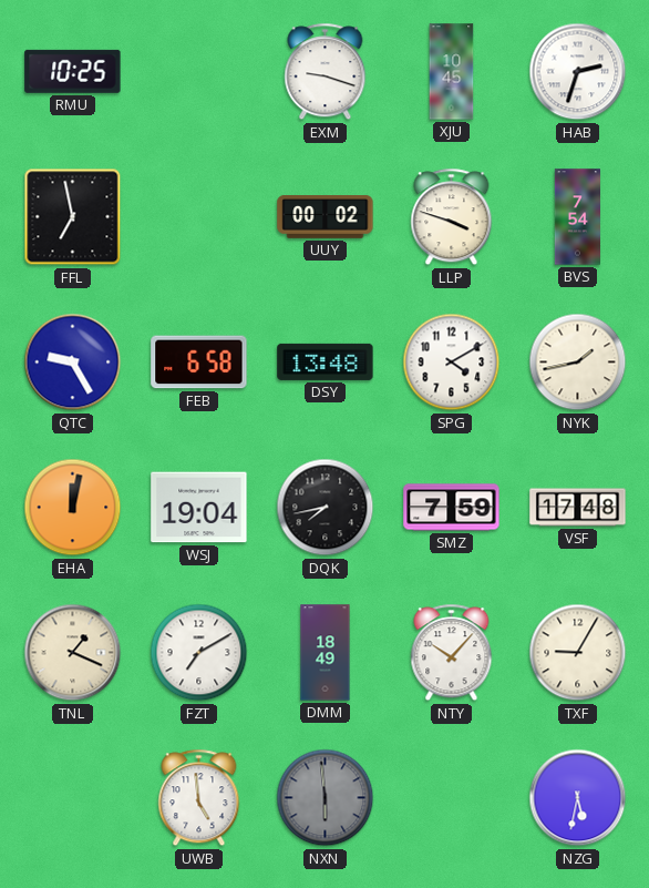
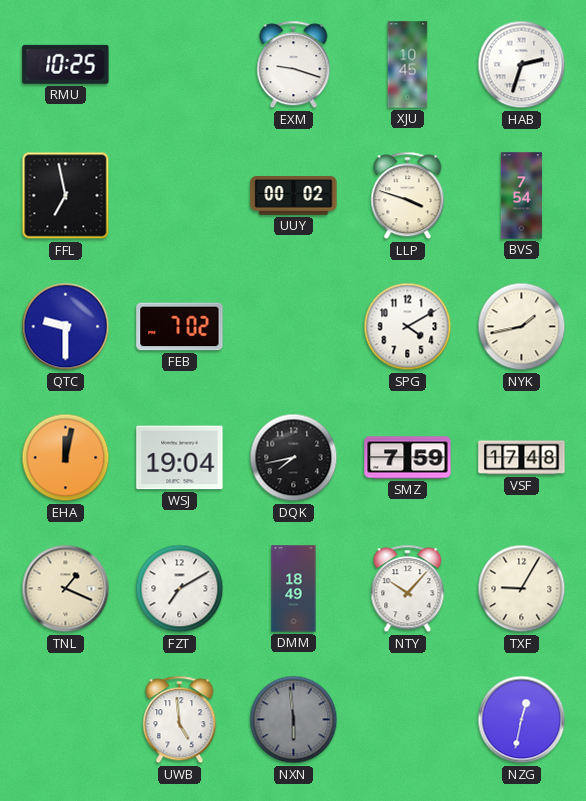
QTC: 9:25 -> 9:30
FEB: 6:58 -> 7:02
DSY: 13:48 -> none
NZG: 5:32 -> 12:32
